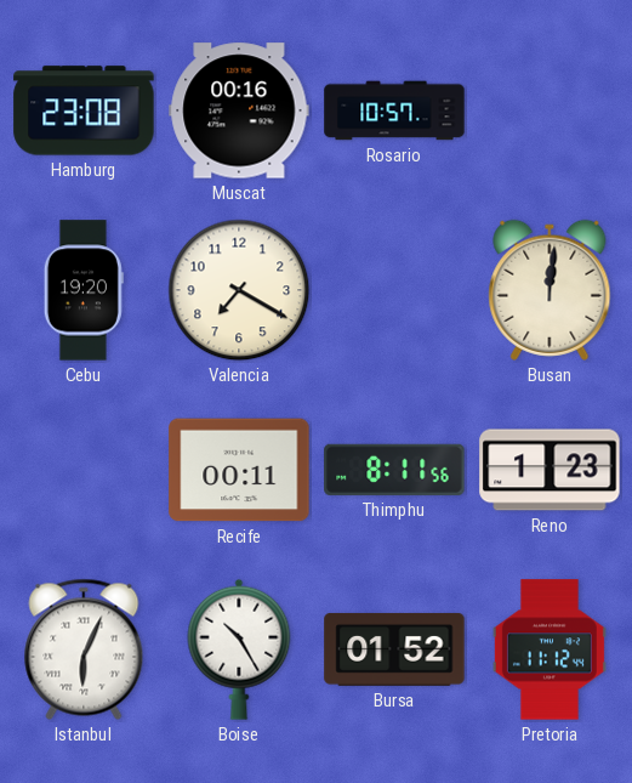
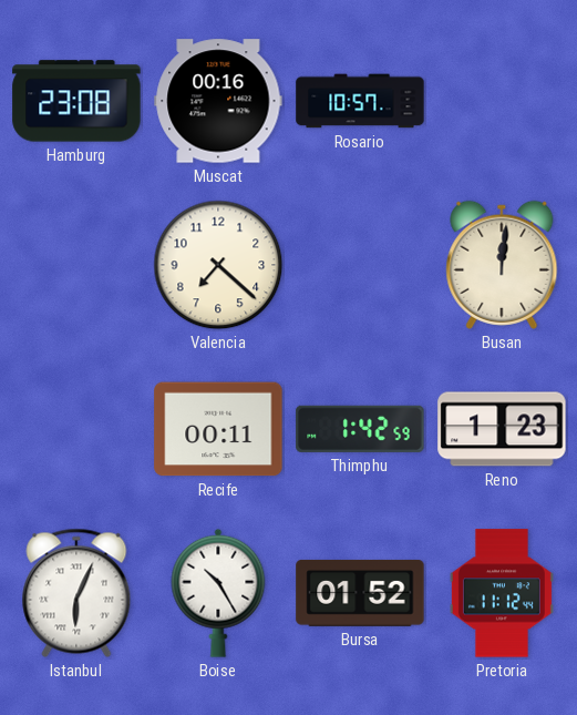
Cebu: 19:20 -> none
Valencia: 7:20 -> 7:22
Thimphu: 8:11 -> 1:42
